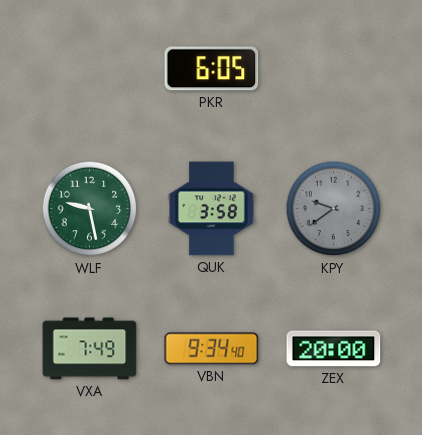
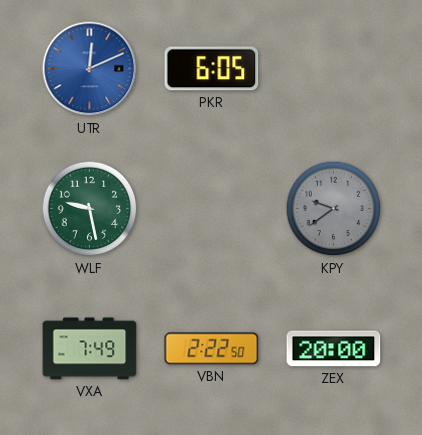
UTR: none -> 12:11
QUK: 3:58 -> none
VBN: 9:34 -> 2:22
